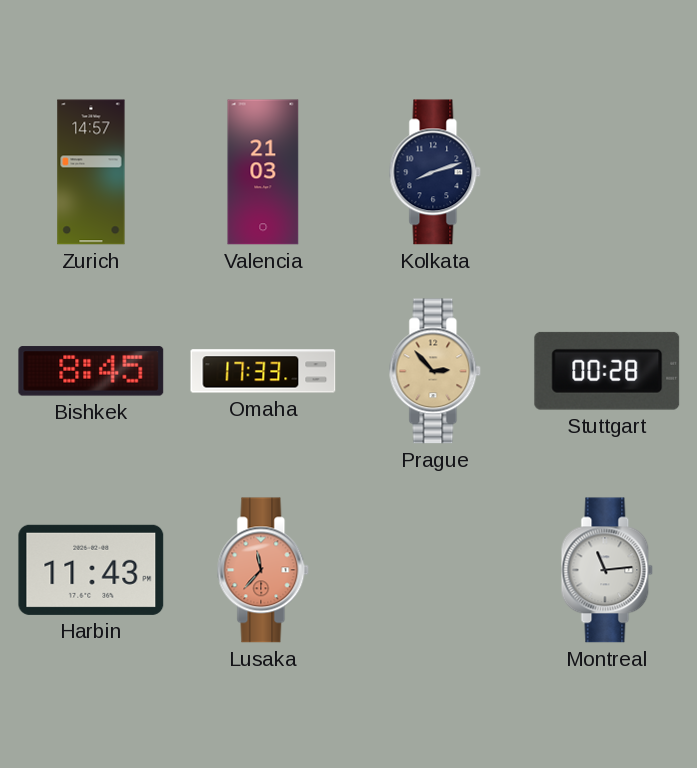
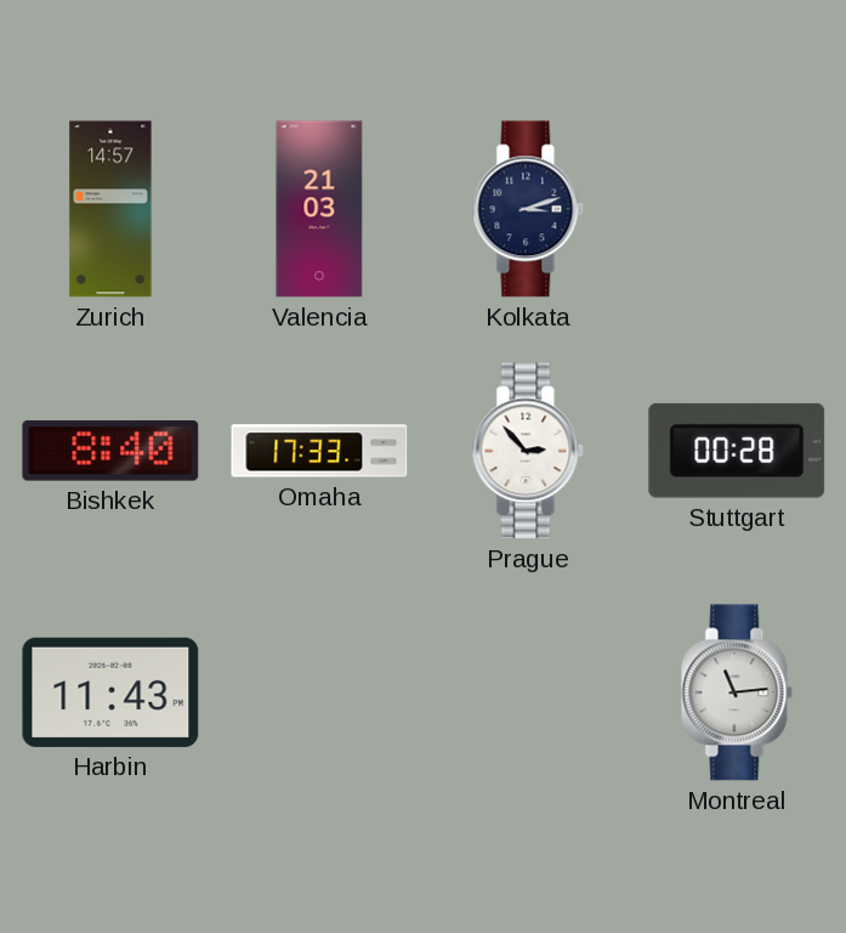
Kolkata: 8:12 -> 3:12
Bishkek: 8:45 -> 8:40
Prague dial: champagne -> white
Lusaka: 11:37 -> none
